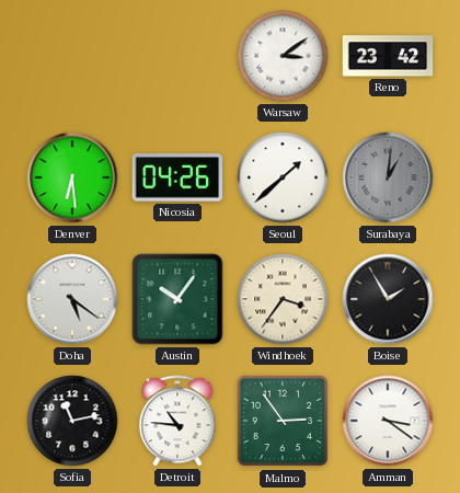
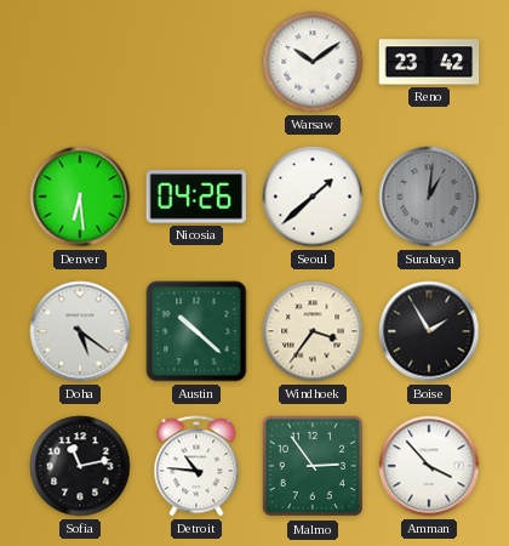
Warsaw: 3:09 -> 10:09
Austin: 10:06 -> 10:22
Amman: 3:21 -> 3:53
